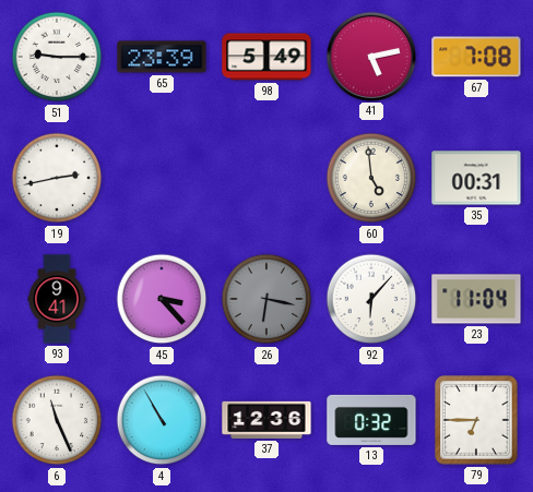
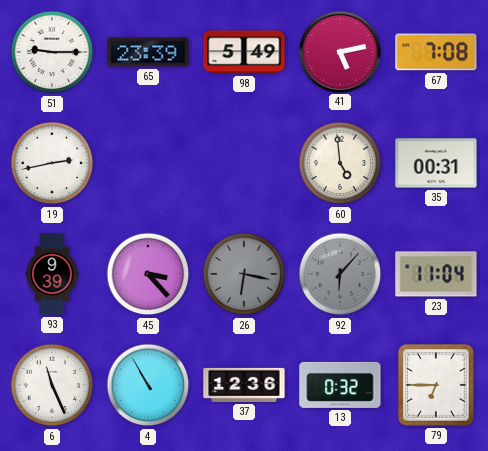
93: 9:41 -> 9:39
92 dial: white -> grey
